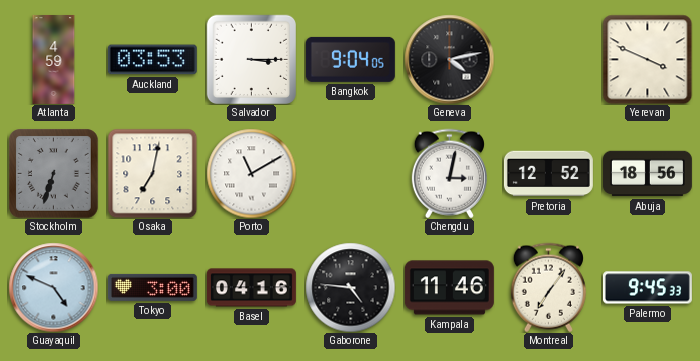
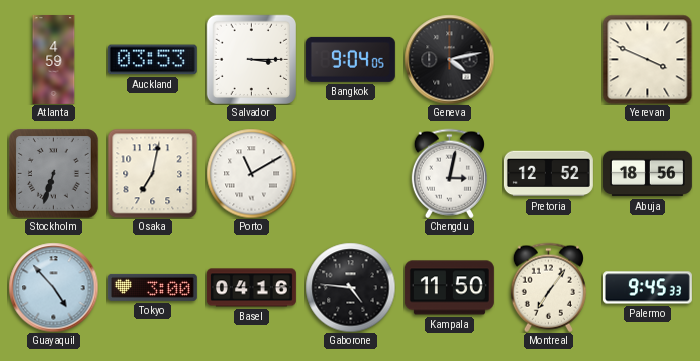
Guayaquil: 4:49 -> 4:53
Kampala: 11:46 -> 11:50
